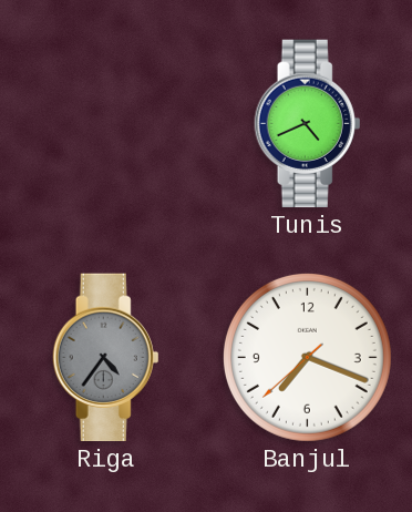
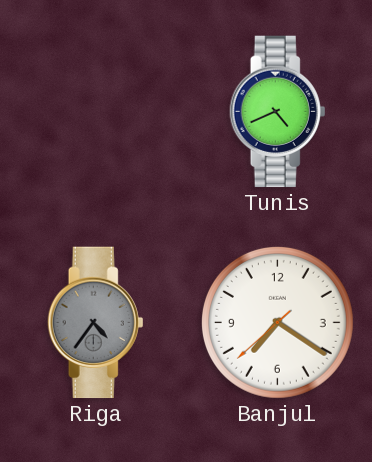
Banjul: 7:18 -> 7:20
